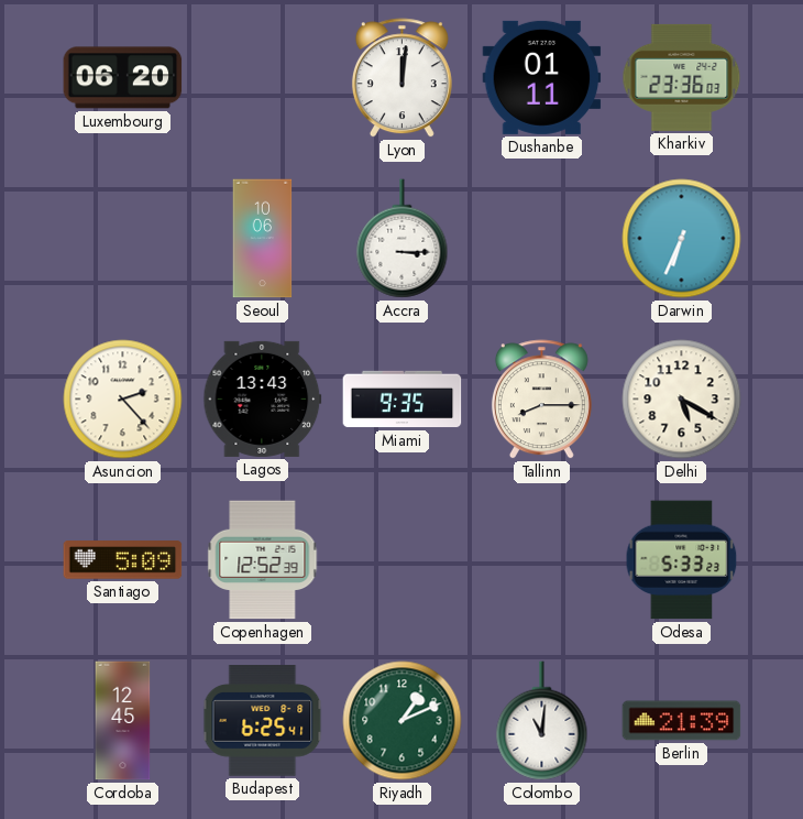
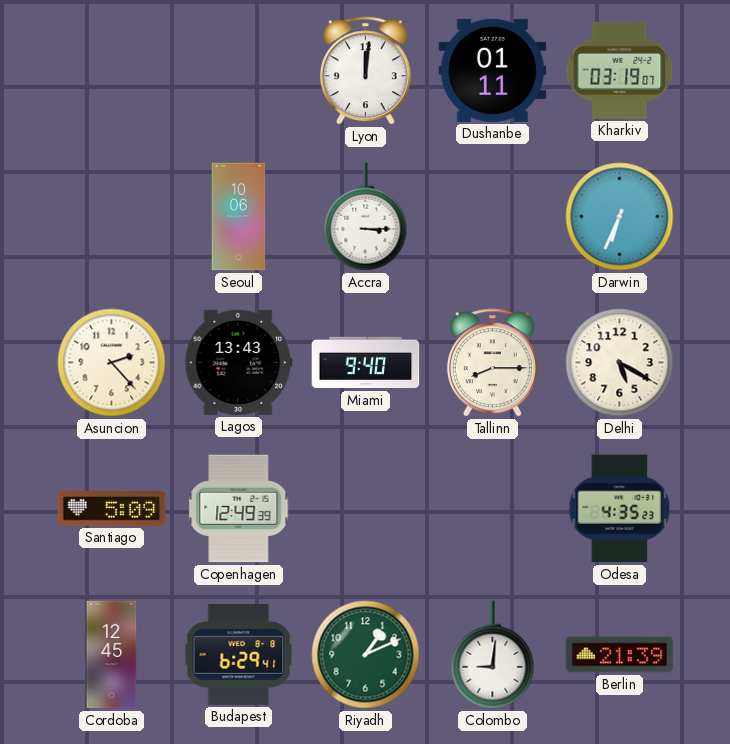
Luxembourg: 06:20 -> none
Kharkiv: 23:36 -> 03:19
Miami: 9:35 -> 9:40
Copenhagen: 12:52 -> 12:49
Odesa: 5:33 -> 4:35
Budapest: 6:25 -> 6:29
Colombo: 11:01 -> 9:01
